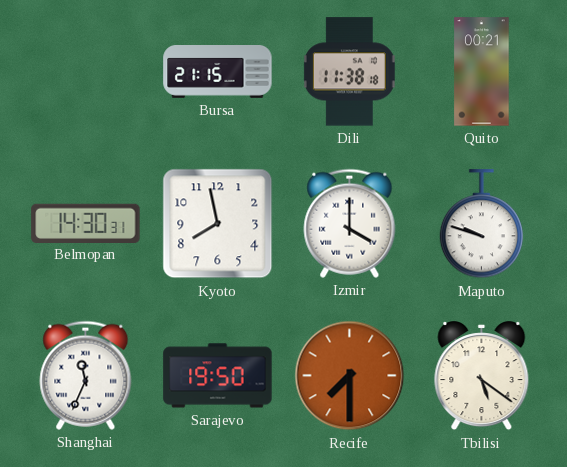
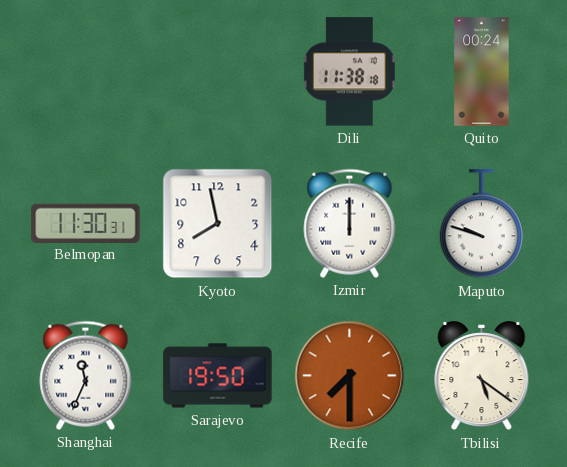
Bursa: 21:15 -> none
Quito: 00:21 -> 00:24
Belmopan: 14:30 -> 11:30
Izmir: 4:00 -> 12:00
